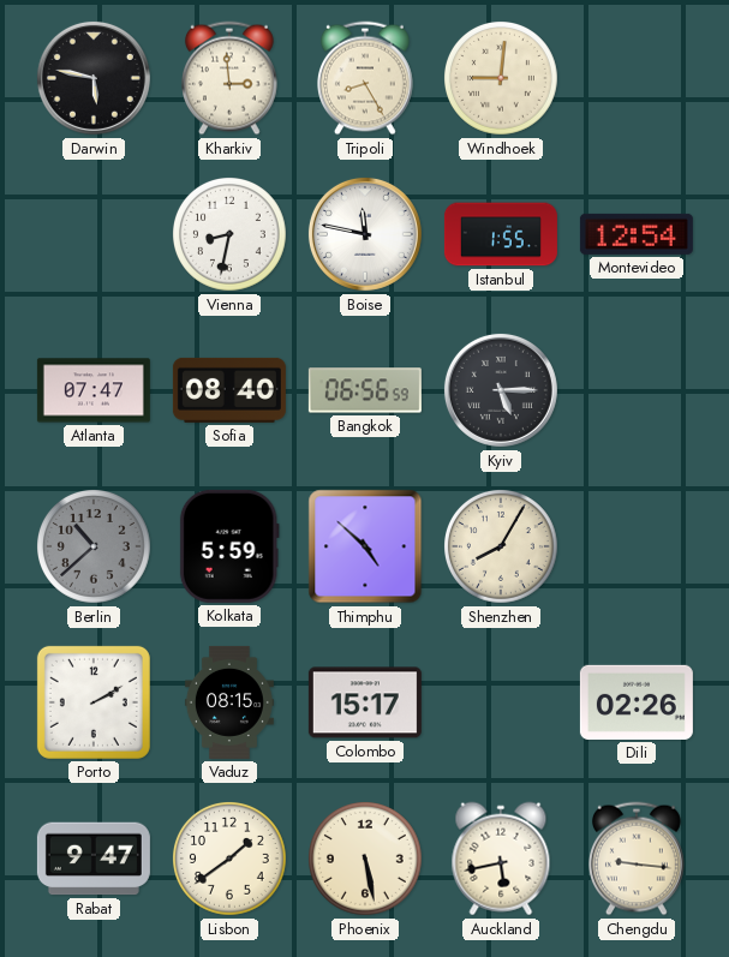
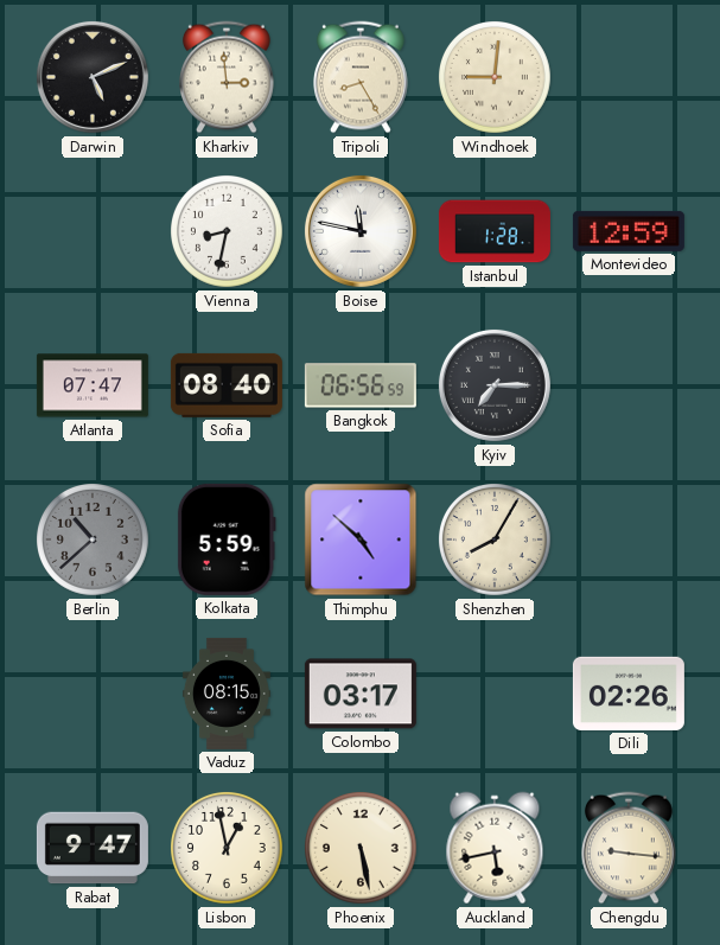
Darwin: 5:47 -> 5:11
Istanbul: 1:55 -> 1:28
Montevideo: 12:54 -> 12:59
Kyiv: 5:15 -> 7:15
Porto: 2:10 -> none
Colombo: 15:17 -> 03:17
Lisbon: 1:39 -> 12:58
